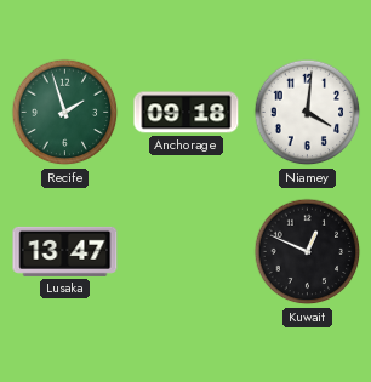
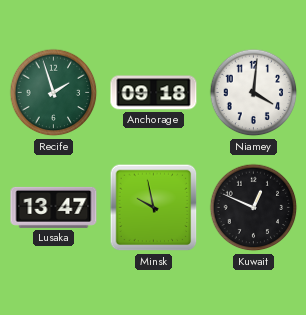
Minsk: none -> 9:58
